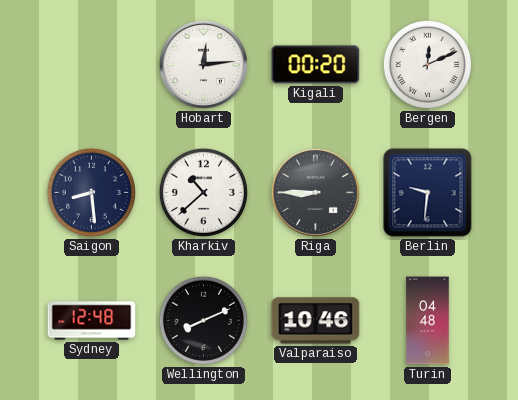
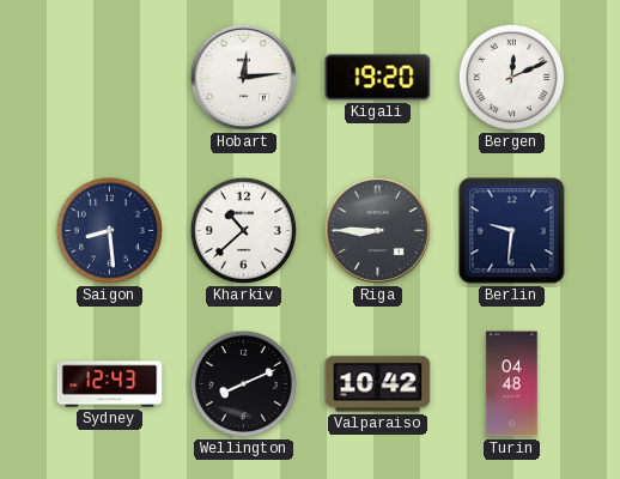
Kigali: 00:20 -> 19:20
Sydney: 12:48 -> 12:43
Valparaiso: 10:46 -> 10:42
